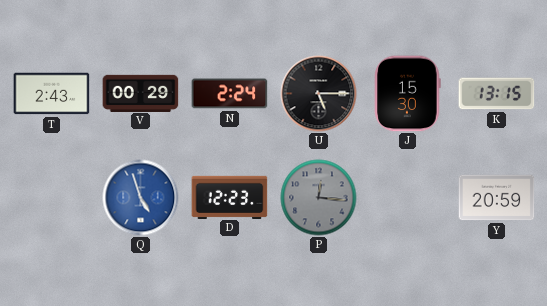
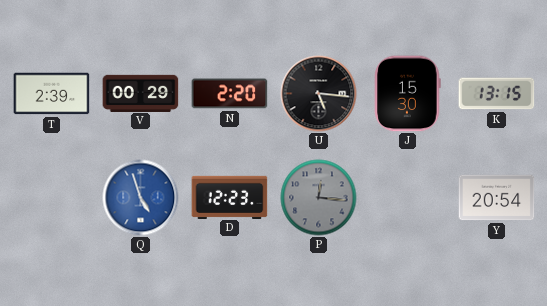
T: 2:43 -> 2:39
N: 2:24 -> 2:20
U: 5:15 -> 5:16
Y: 20:59 -> 20:54
